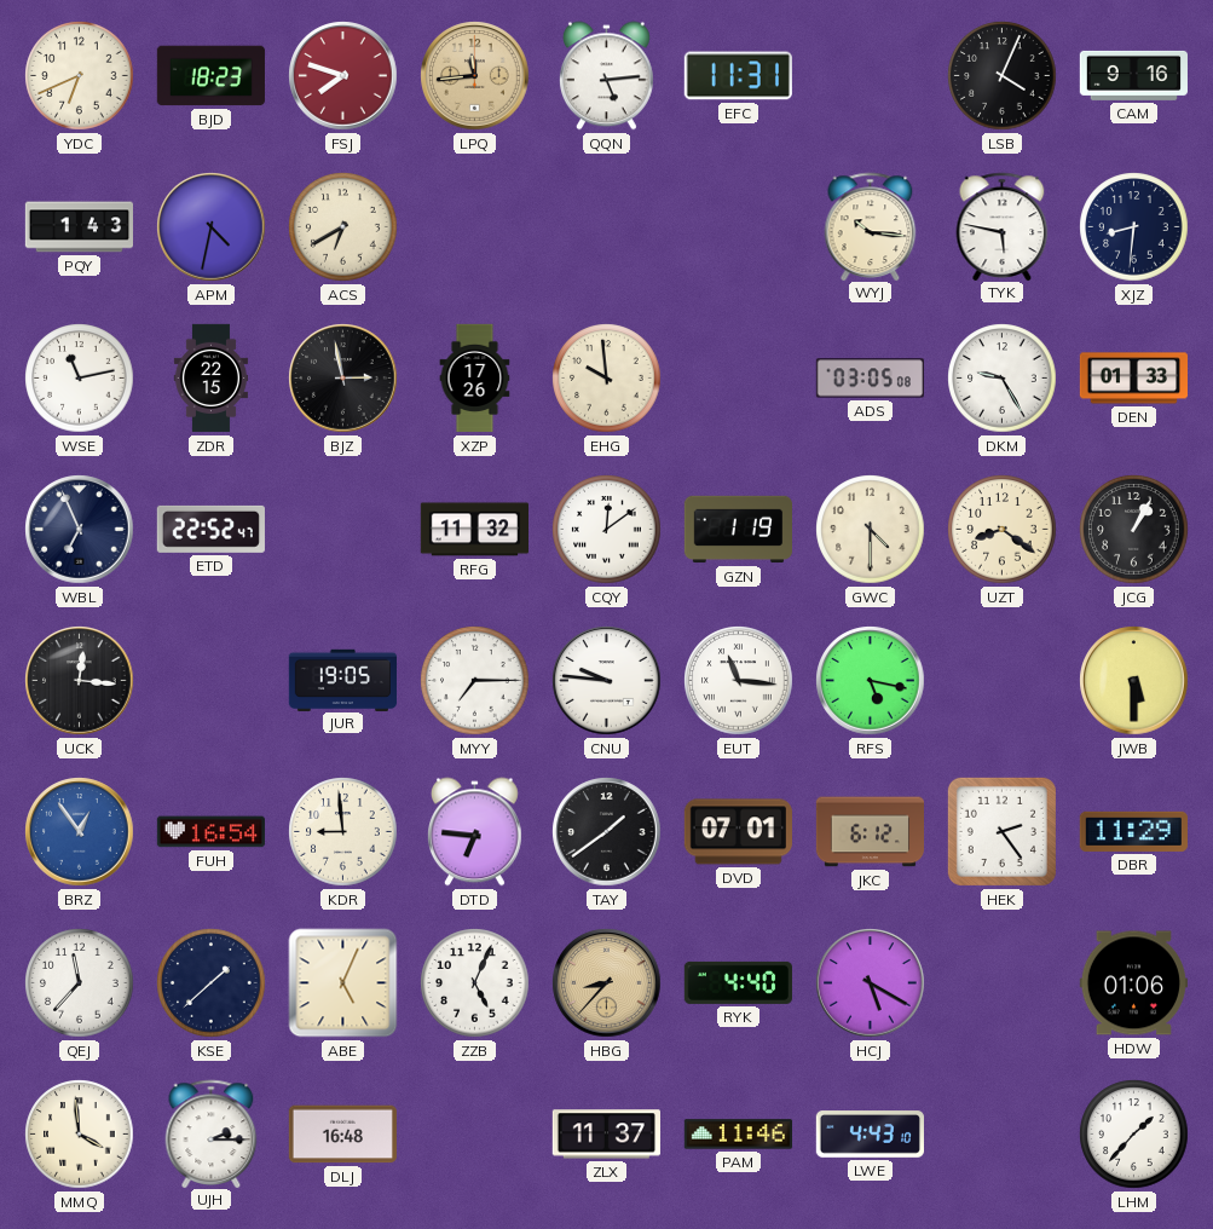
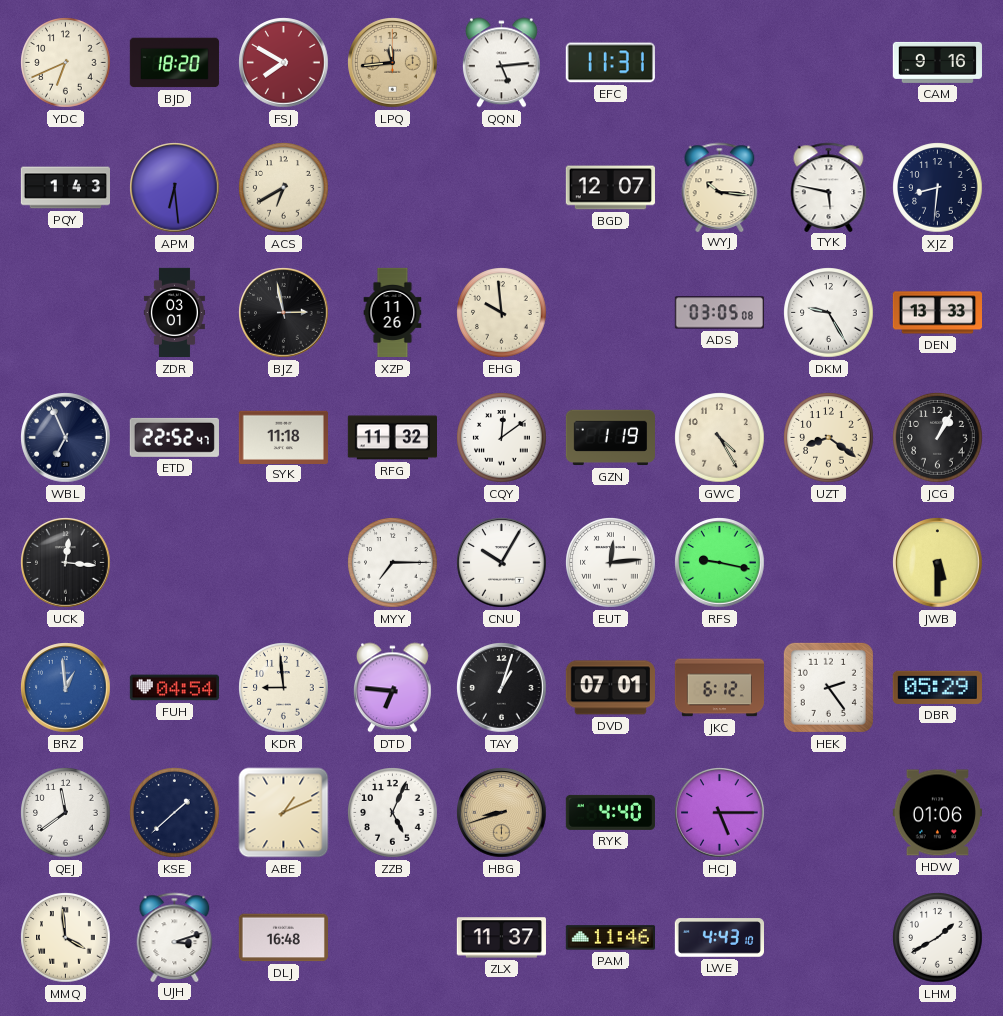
BJD: 18:23 -> 18:20
FSJ: 7:48 -> 7:50
LSB: 4:04 -> none
APM: 4:32 -> 6:29
BGD: none -> 12:07
WSE: 11:13 -> none
ZDR: 22:15 -> 03:01
XZP: 17:26 -> 11:26
DEN: 01:33 -> 13:33
SYK: none -> 11:18
GWC: 4:30 -> 4:25
JUR: 19:05 -> none
CNU: 9:46 -> 10:05
EUT: 11:16 -> 12:14
RFS: 5:17 -> 9:17
BRZ: 12:54 -> 12:59
FUH: 16:54 -> 04:54
TAY: 1:39 -> 1:03
DBR: 11:29 -> 05:29
QEJ: 11:37 -> 11:39
ABE: 5:04 -> 1:11
HBG: 8:37 -> 8:42
HCJ: 5:20 -> 5:15
UJH: 2:15 -> 3:12
LHM: 1:37 -> 1:40
